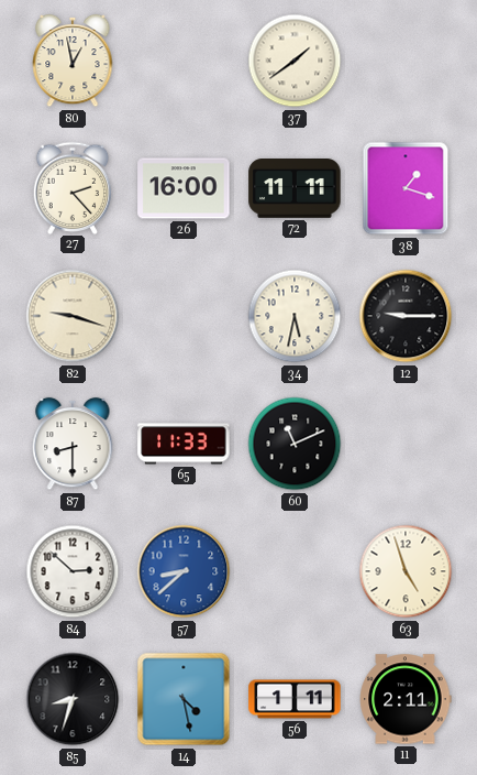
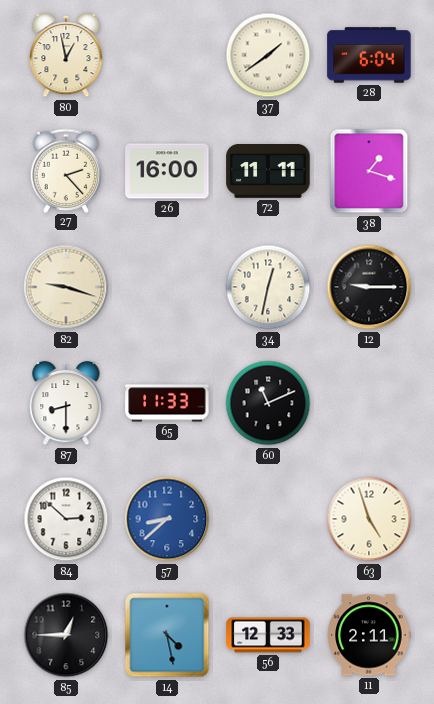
28: none -> 6:04
34: 5:32 -> 12:32
85: 8:33 -> 12:45
56: 1:11 -> 12:33
